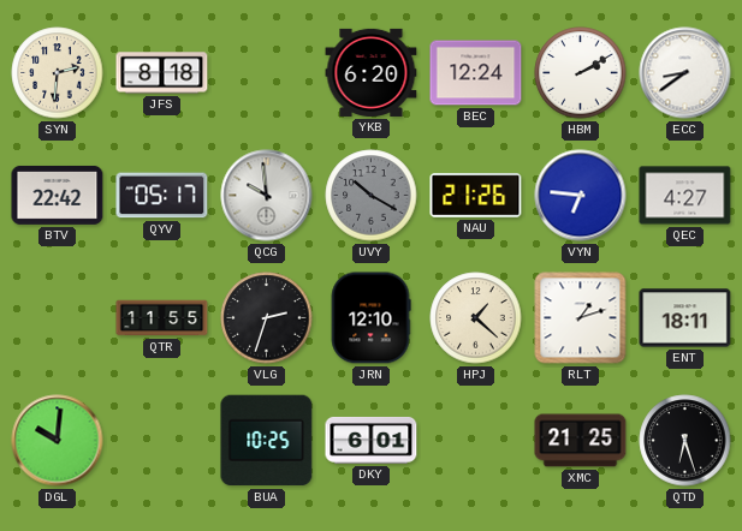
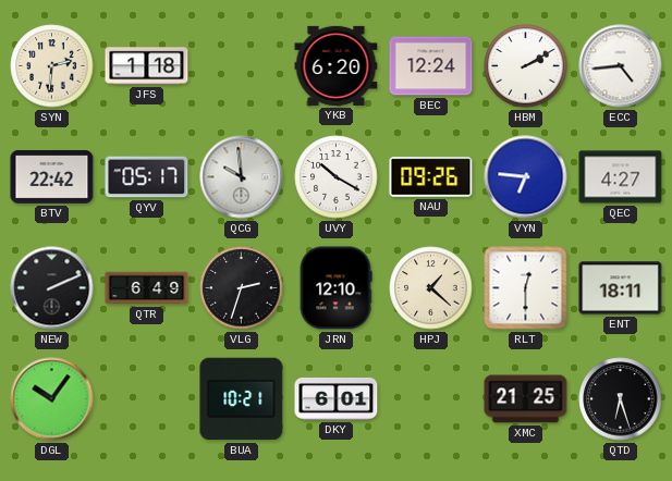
JFS: 8:18 -> 1:18
ECC: 8:39 -> 4:44
UVY dial: grey -> white
NAU: 21:26 -> 09:26
NEW: none -> 2:11
QTR: 11:55 -> 6:49
RLT: 1:12 -> 12:30
DGL: 10:01 -> 10:06
BUA: 10:25 -> 10:21
